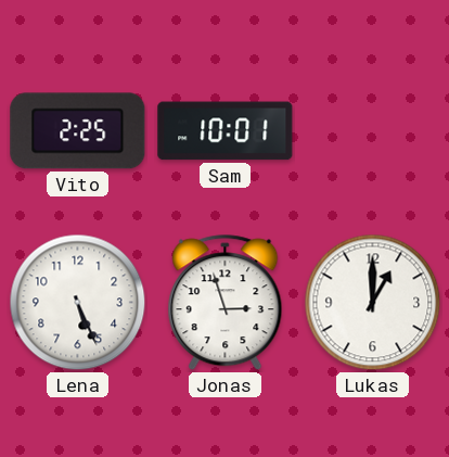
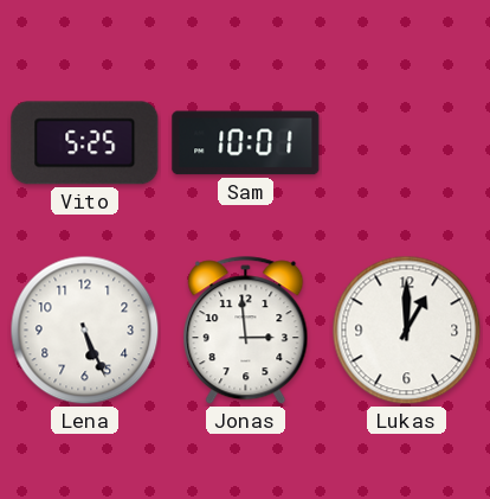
Vito: 2:25 -> 5:25
Jonas: 2:57 -> 2:59
